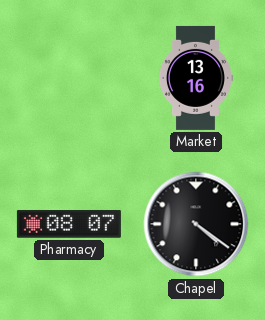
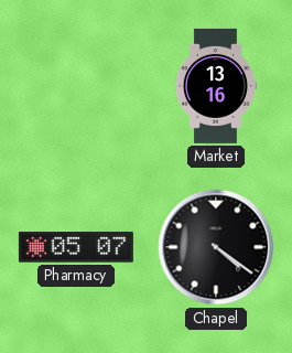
Pharmacy: 08:07 -> 05:07
